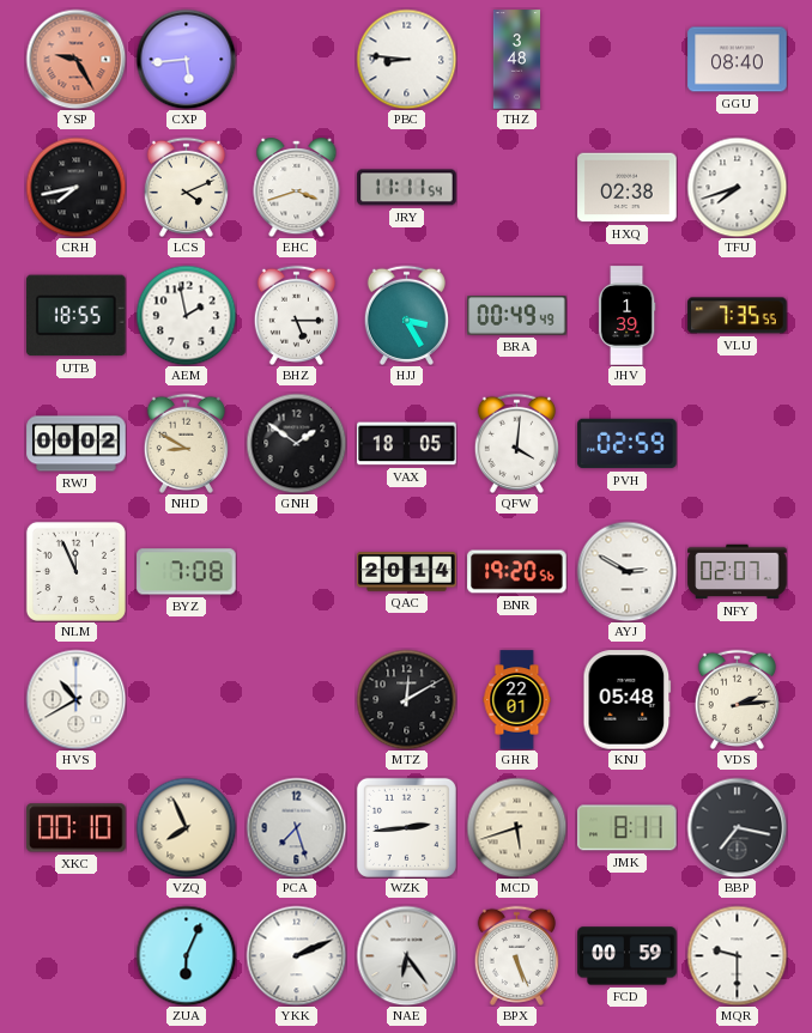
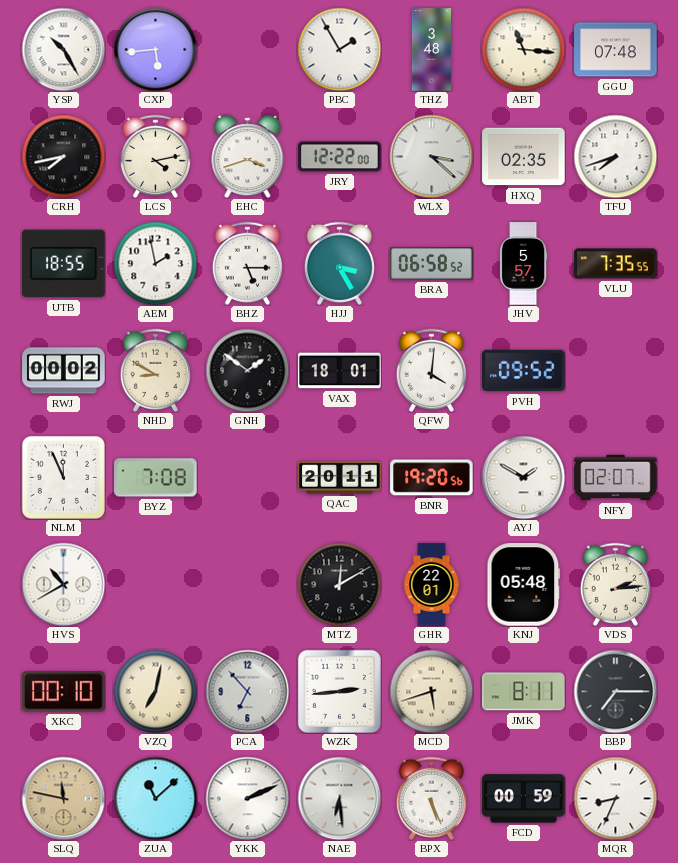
YSP: 9:25 -> 10:25
YSP dial: salmon -> white
PBC: 8:46 -> 1:55
ABT: none -> 11:16
GGU: 08:40 -> 07:48
LCS: 4:11 -> 4:13
JRY: 11:11 -> 12:22
WLX: none -> 3:22
HXQ: 02:38 -> 02:35
BRA: 00:49 -> 06:58
JHV: 1:39 -> 5:57
VAX: 18:05 -> 18:01
PVH: 02:59 -> 09:52
QAC: 20:14 -> 20:11
AYJ: 2:50 -> 1:50
VZQ: 7:56 -> 7:02
PCA: 7:27 -> 6:53
BBP: 7:17 -> 7:15
SLQ: none -> 11:47
ZUA: 6:04 -> 11:08
NAE: 6:24 -> 6:29
MQR: 9:30 -> 8:34
